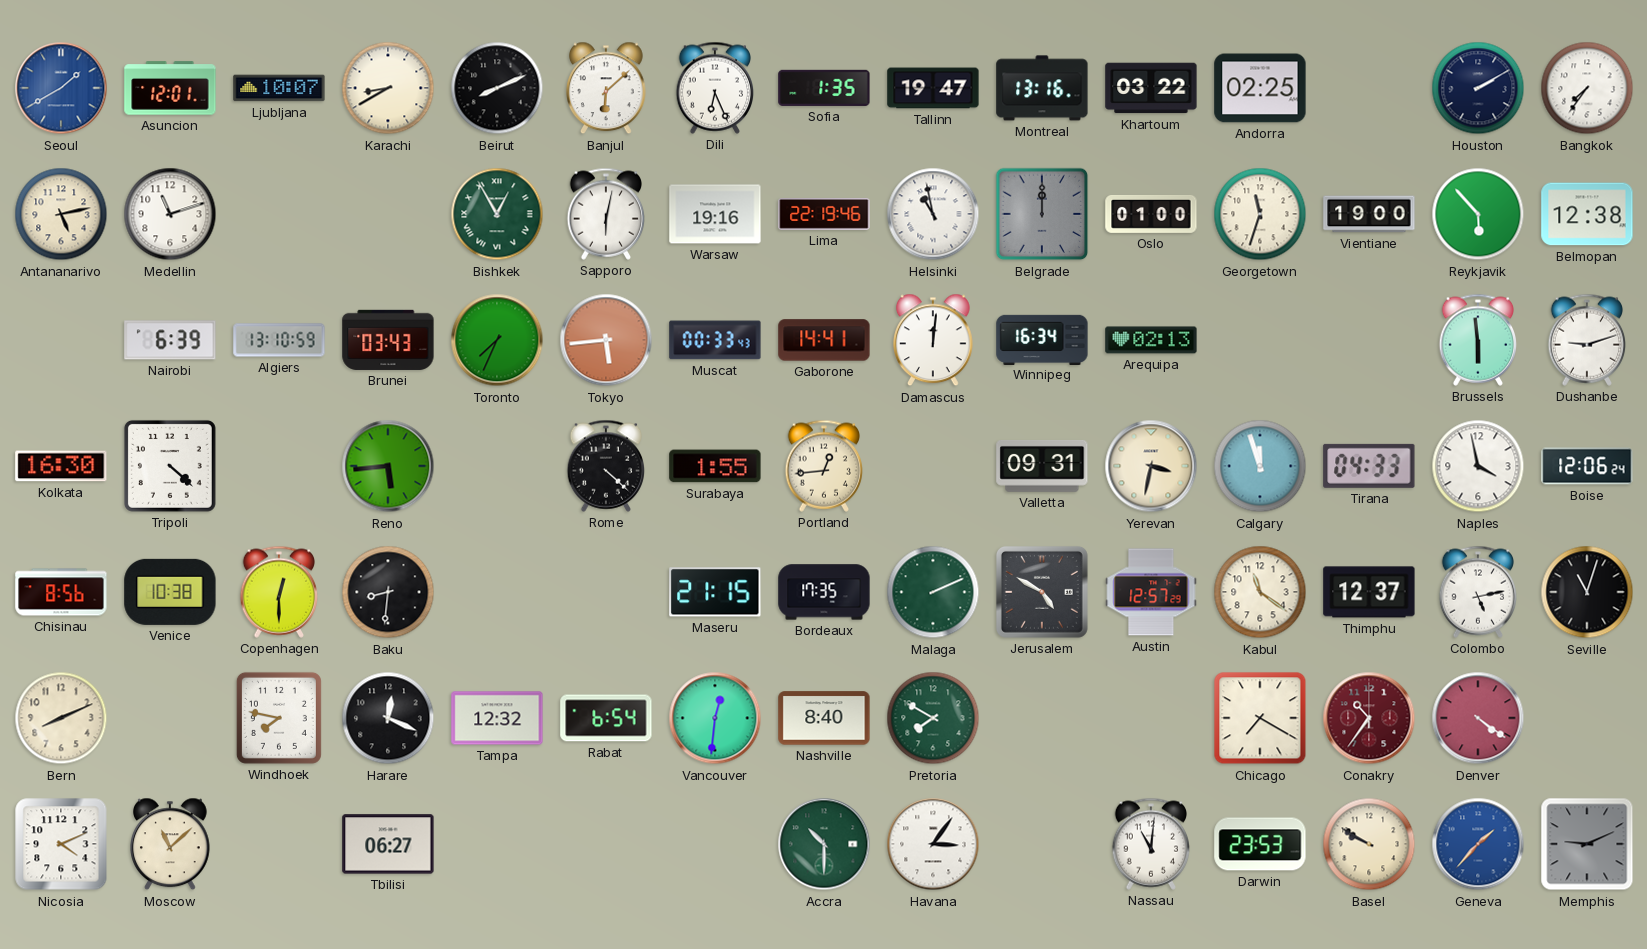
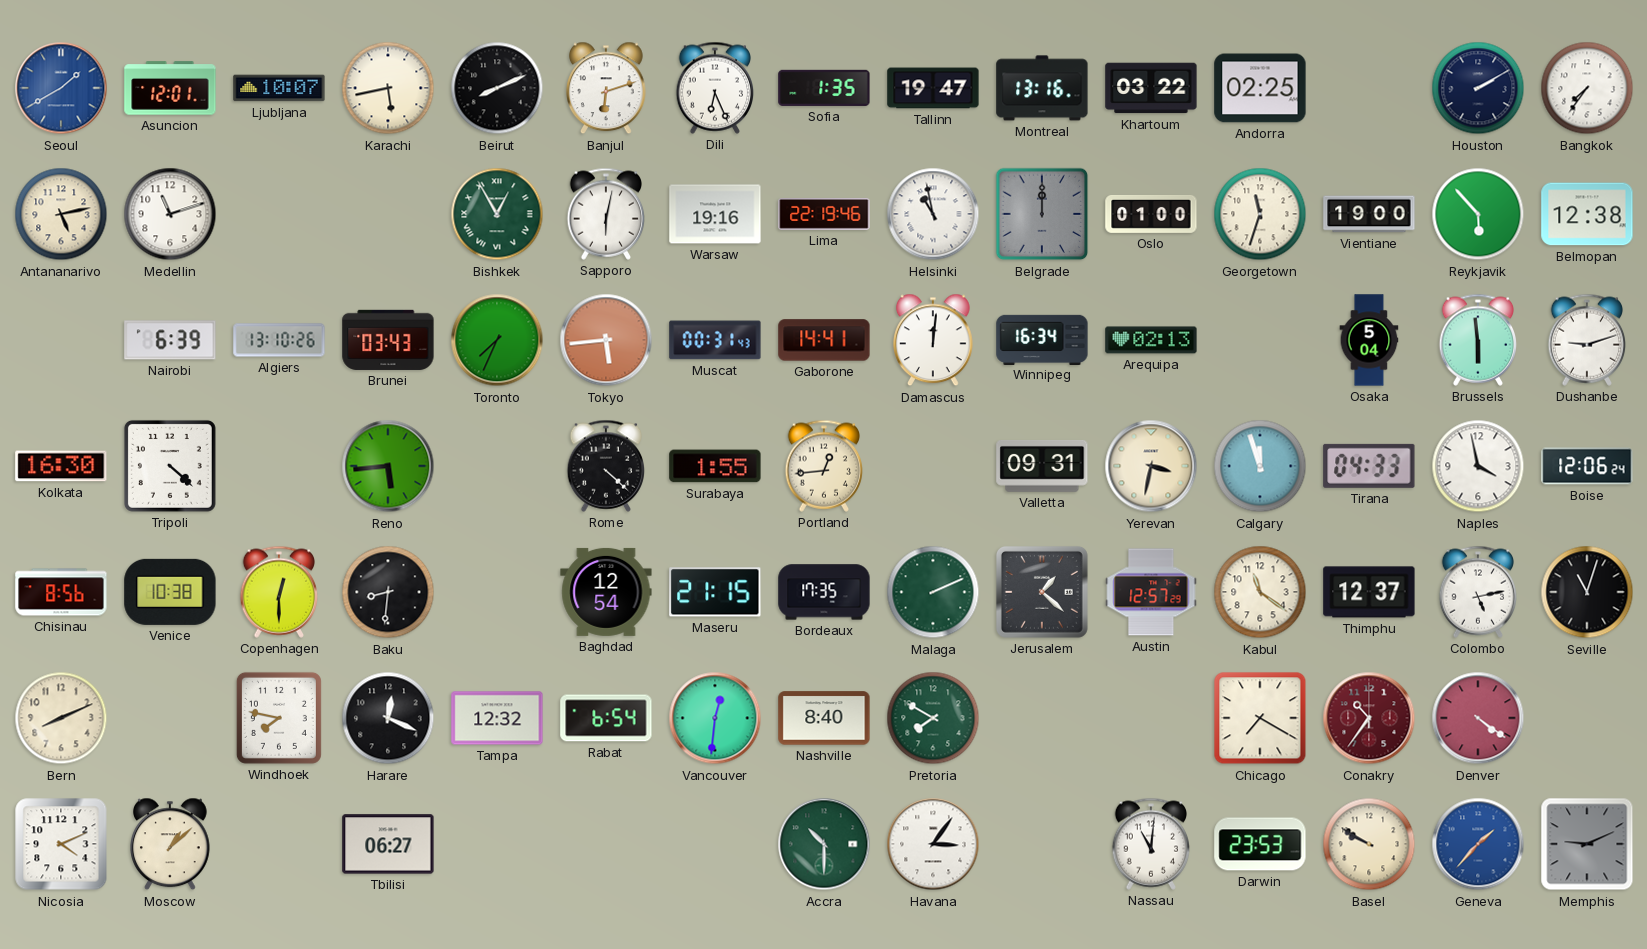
Karachi: 8:40 -> 5:43
Banjul: 6:08 -> 6:12
Algiers: 13:10:59 -> 13:10:26
Muscat: 00:33 -> 00:31
Osaka: none -> 5:04
Baghdad: none -> 12:54
Jerusalem: 4:50 -> 1:22
Moscow: 11:08 -> 1:08
